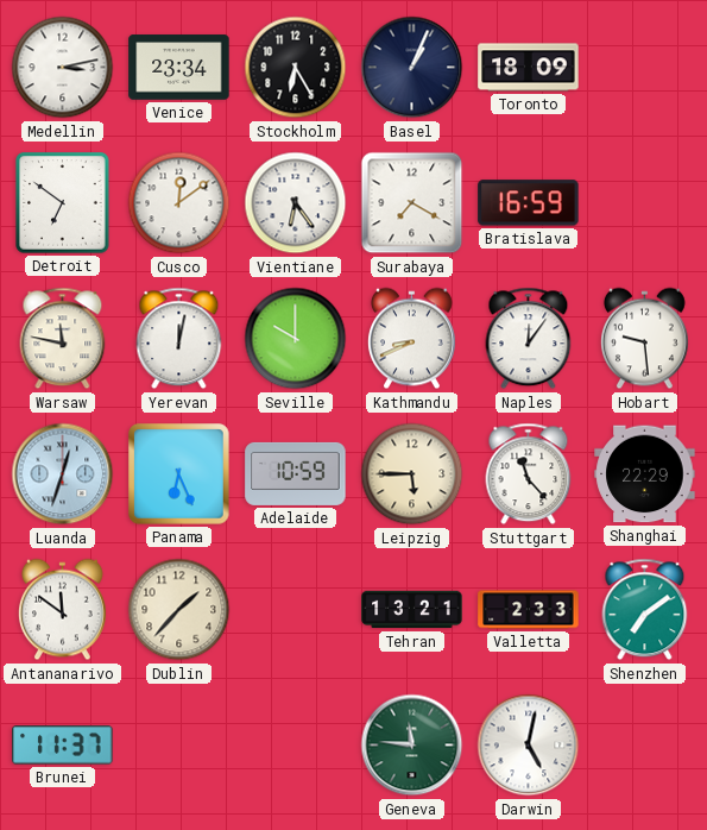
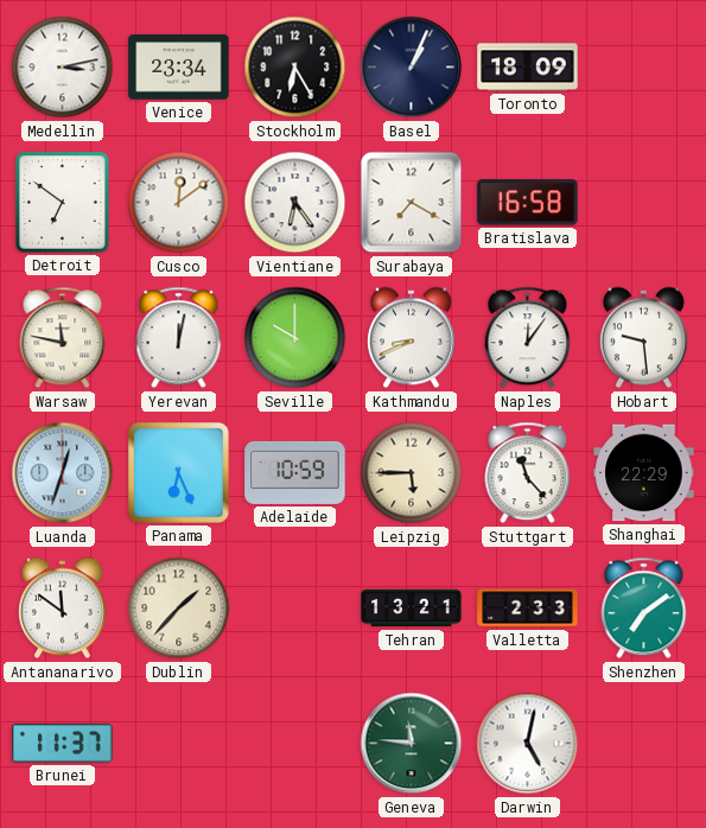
Bratislava: 16:59 -> 16:58
